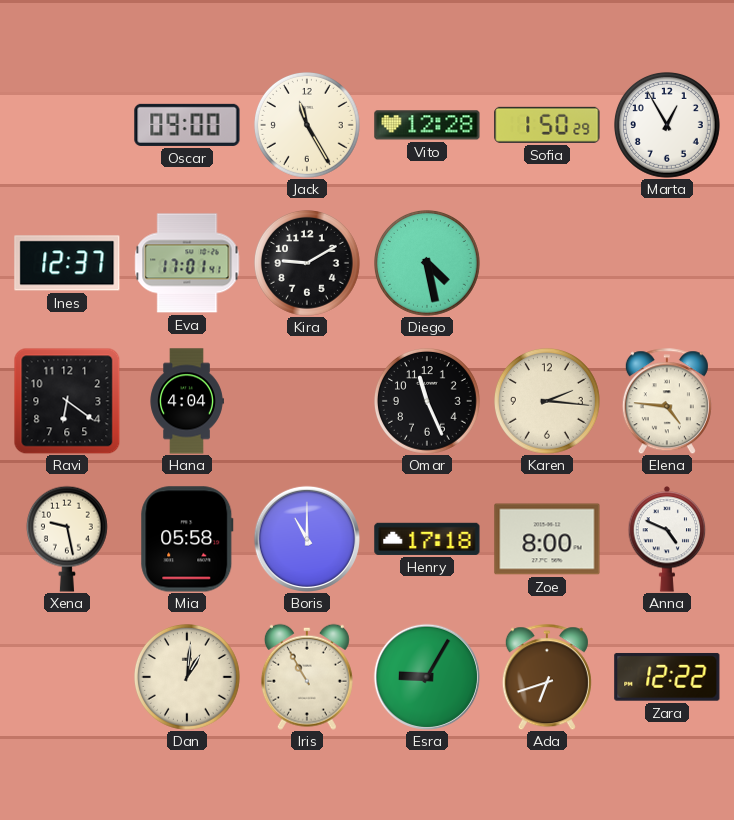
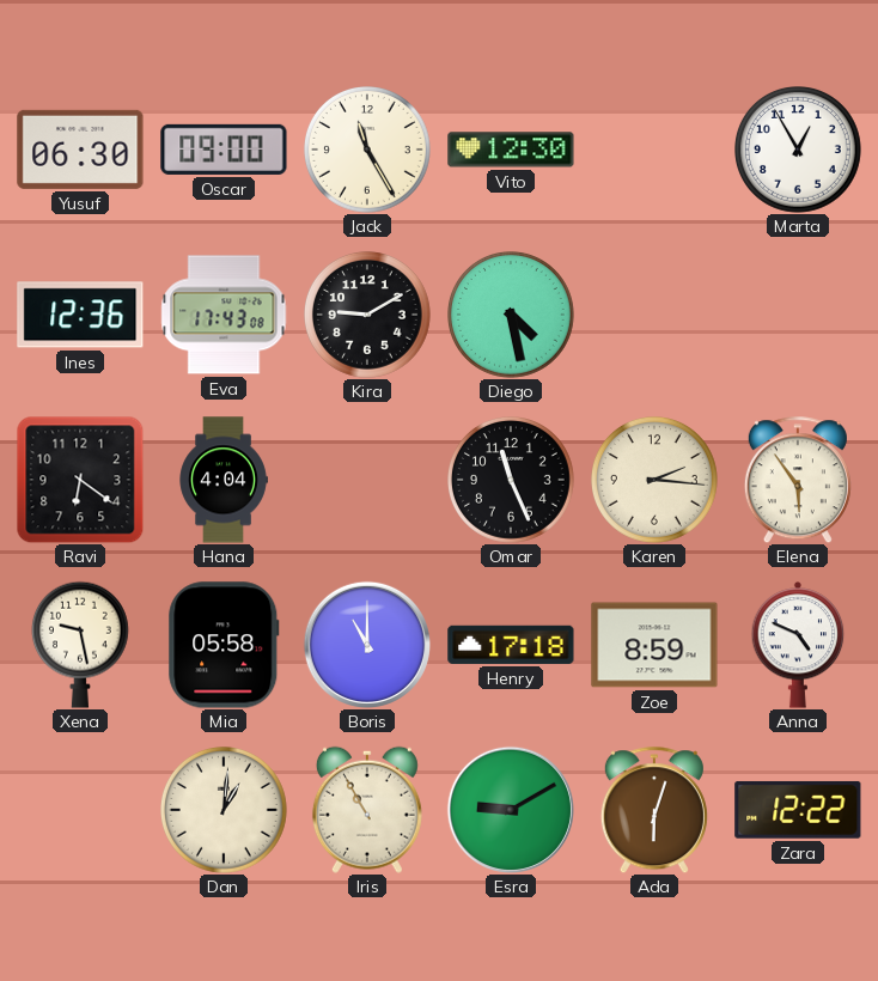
Yusuf: none -> 06:30
Vito: 12:28 -> 12:30
Sofia: 1:50 -> none
Ines: 12:37 -> 12:36
Eva: 17:01 -> 17:43
Elena: 4:46 -> 5:54
Zoe: 8:00 -> 8:59
Esra: 9:05 -> 9:10
Ada: 6:42 -> 6:03
